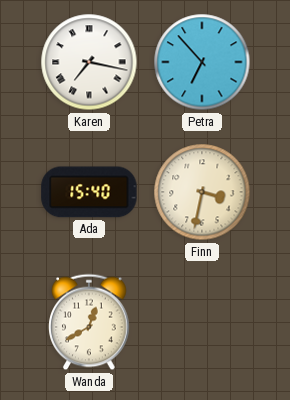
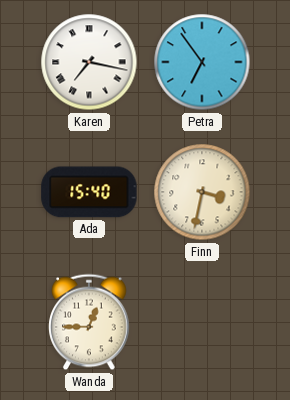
Petra: 6:53 -> 6:54
Wanda: 12:40 -> 12:45
